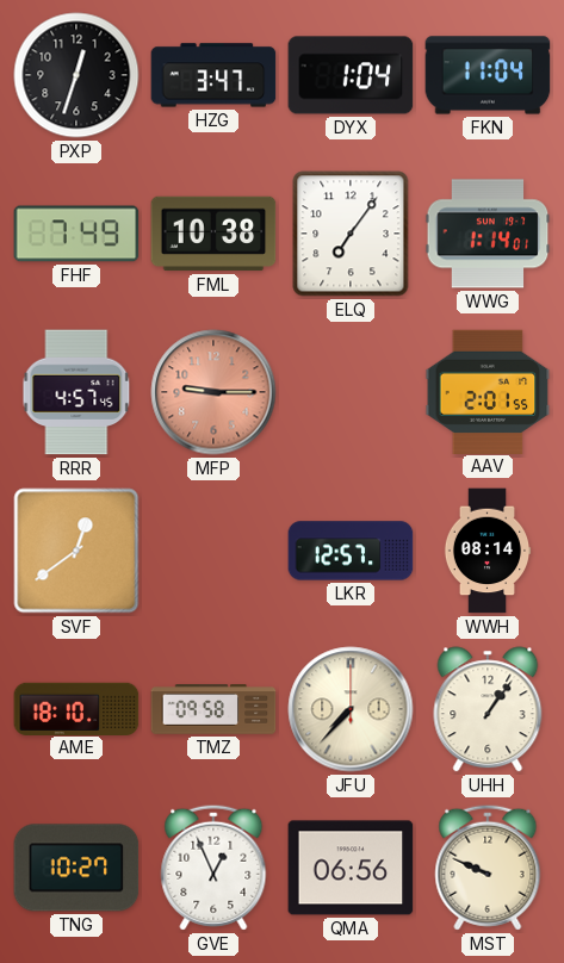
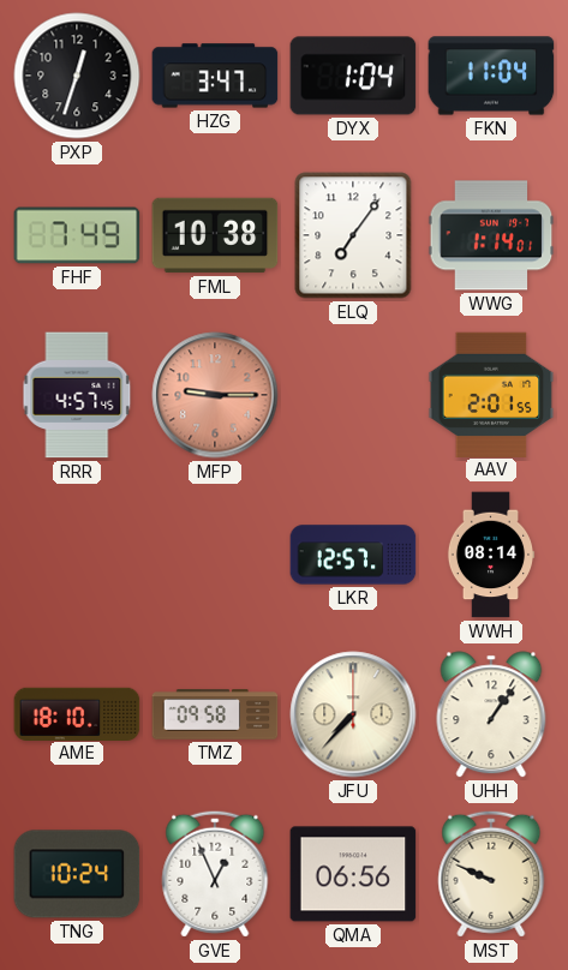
SVF: 12:39 -> none
TNG: 10:27 -> 10:24
